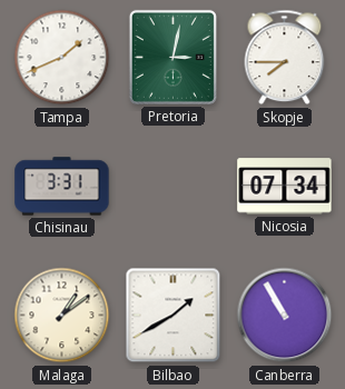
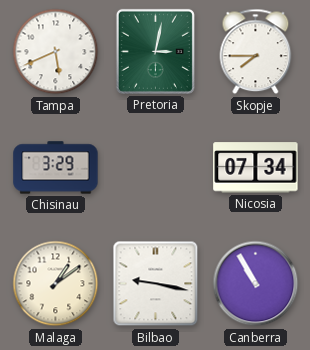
Tampa: 1:41 -> 5:41
Chisinau: 3:31 -> 3:29
Bilbao: 1:40 -> 9:17
